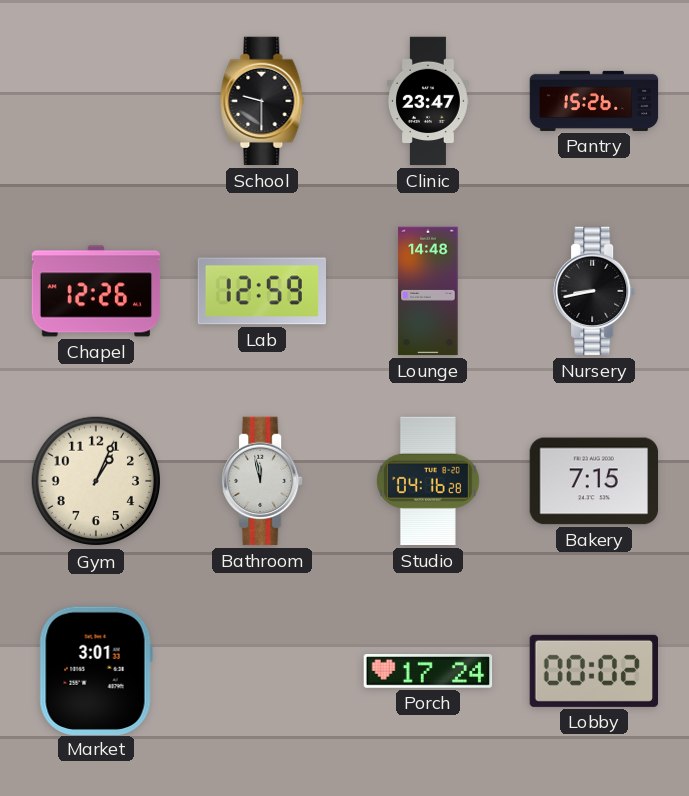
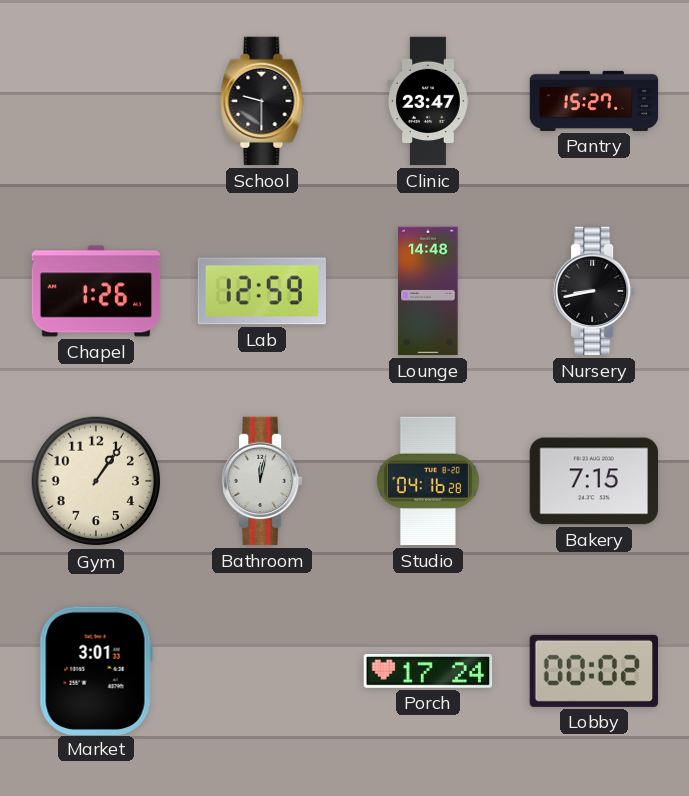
Pantry: 15:26 -> 15:27
Chapel: 12:26 -> 1:26
Gym: 1:04 -> 1:06
Bathroom: 11:58 -> 12:02
